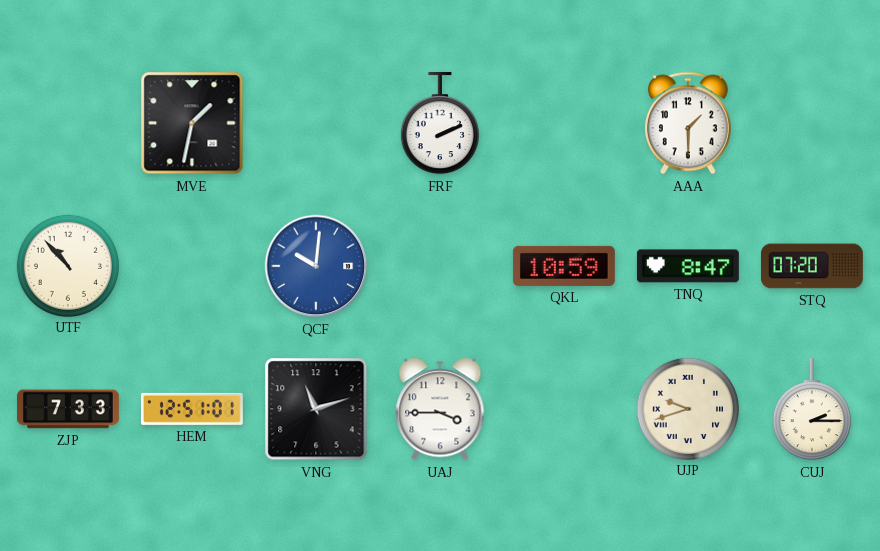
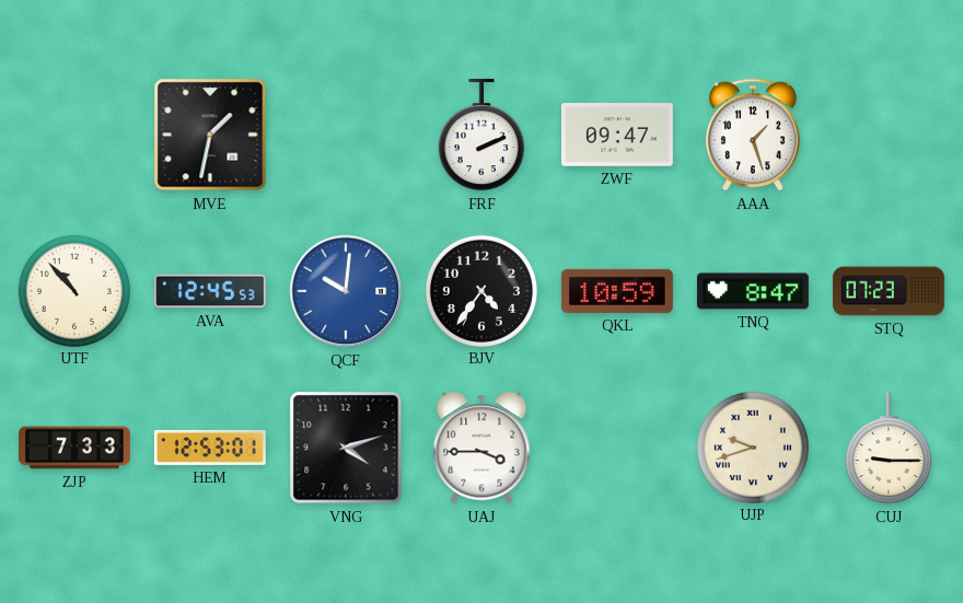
ZWF: none -> 09:47
AAA: 1:30 -> 1:27
AVA: none -> 12:45
BJV: none -> 4:36
STQ: 07:20 -> 07:23
HEM: 12:51 -> 12:53
VNG: 11:12 -> 4:12
CUJ: 2:15 -> 9:15
